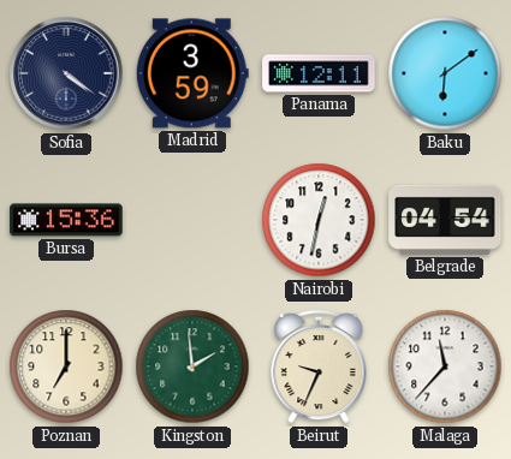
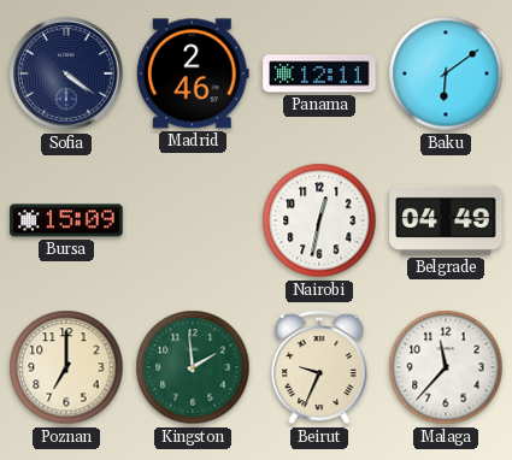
Madrid: 3:59 -> 2:46
Bursa: 15:36 -> 15:09
Belgrade: 04:54 -> 04:49
